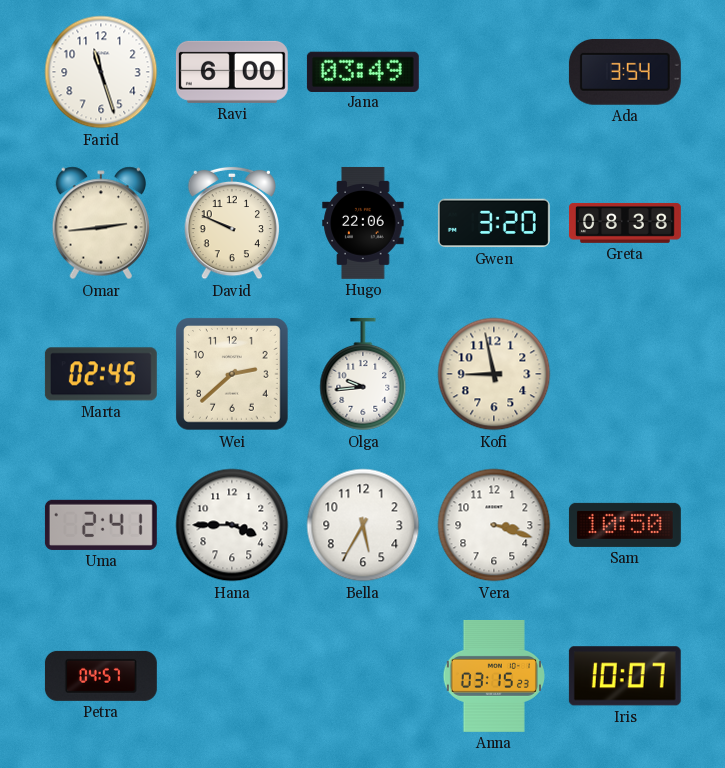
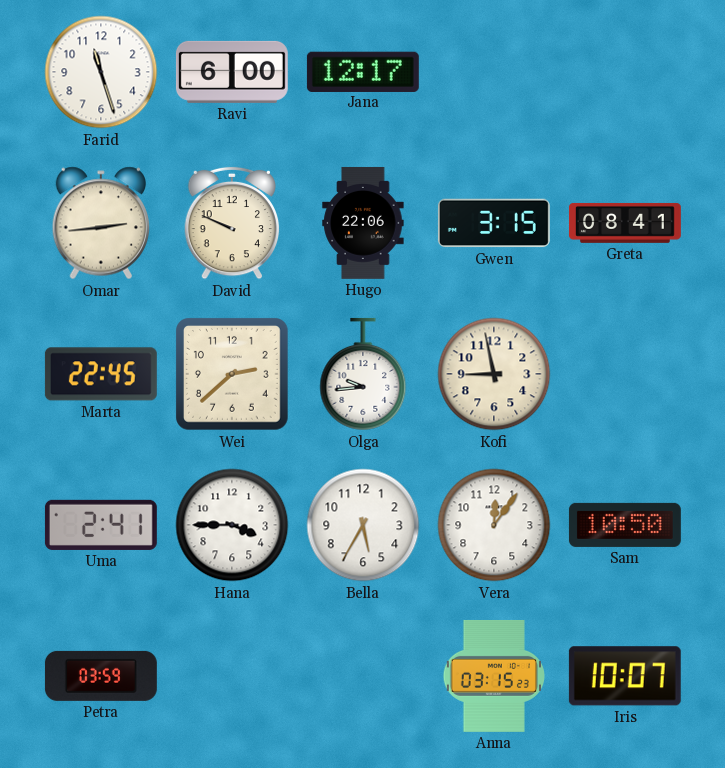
Jana: 03:49 -> 12:17
Ada: 3:54 -> none
Gwen: 3:20 -> 3:15
Greta: 08:38 -> 08:41
Marta: 02:45 -> 22:45
Vera: 3:18 -> 12:06
Petra: 04:57 -> 03:59
